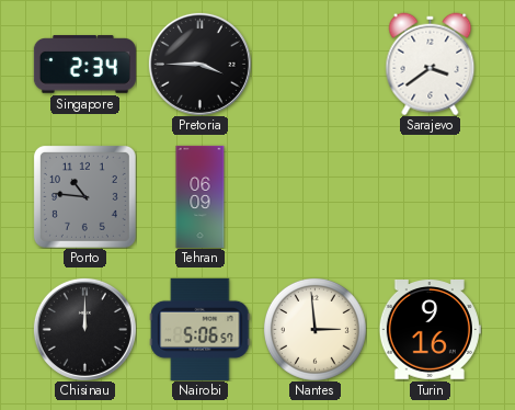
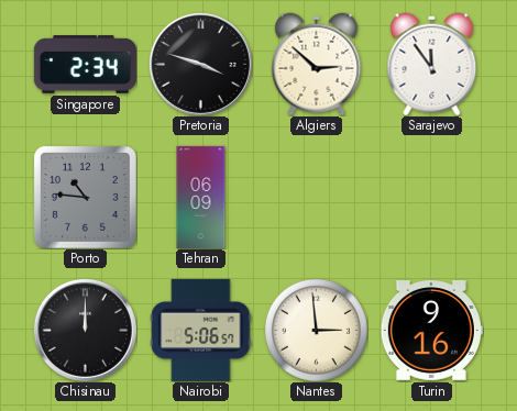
Pretoria: 3:45 -> 3:48
Algiers: none -> 2:52
Sarajevo: 3:39 -> 11:54
